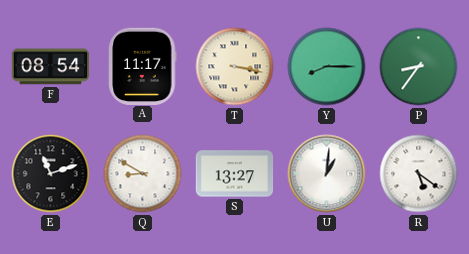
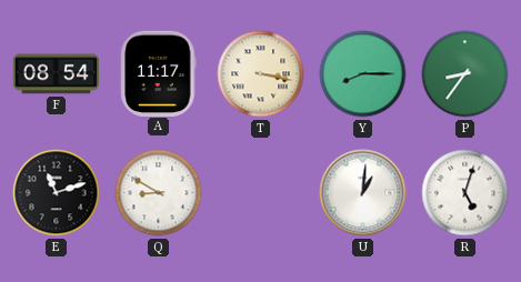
S: 13:27 -> none
R: 5:21 -> 5:03
